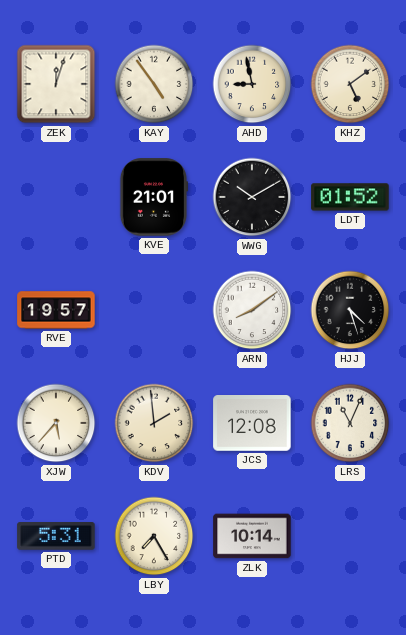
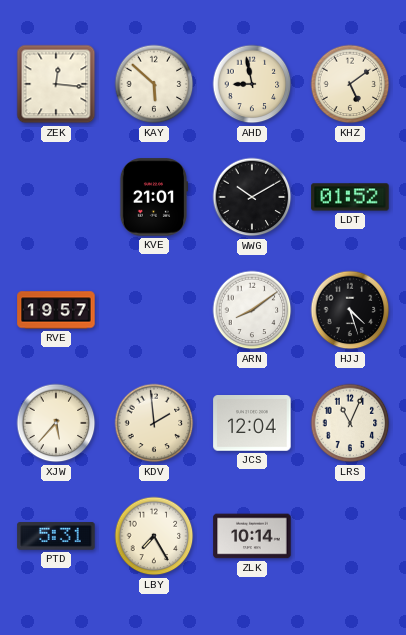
ZEK: 12:03 -> 12:16
KAY: 4:54 -> 5:52
JCS: 12:08 -> 12:04
